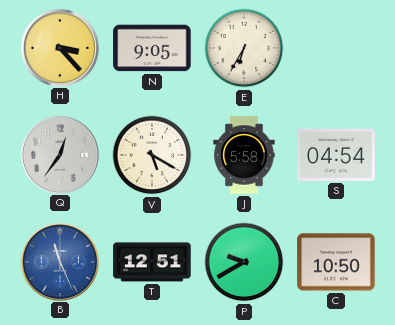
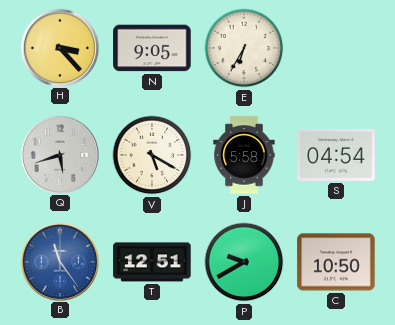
Q: 12:36 -> 5:42
B: 11:26 -> 11:24
